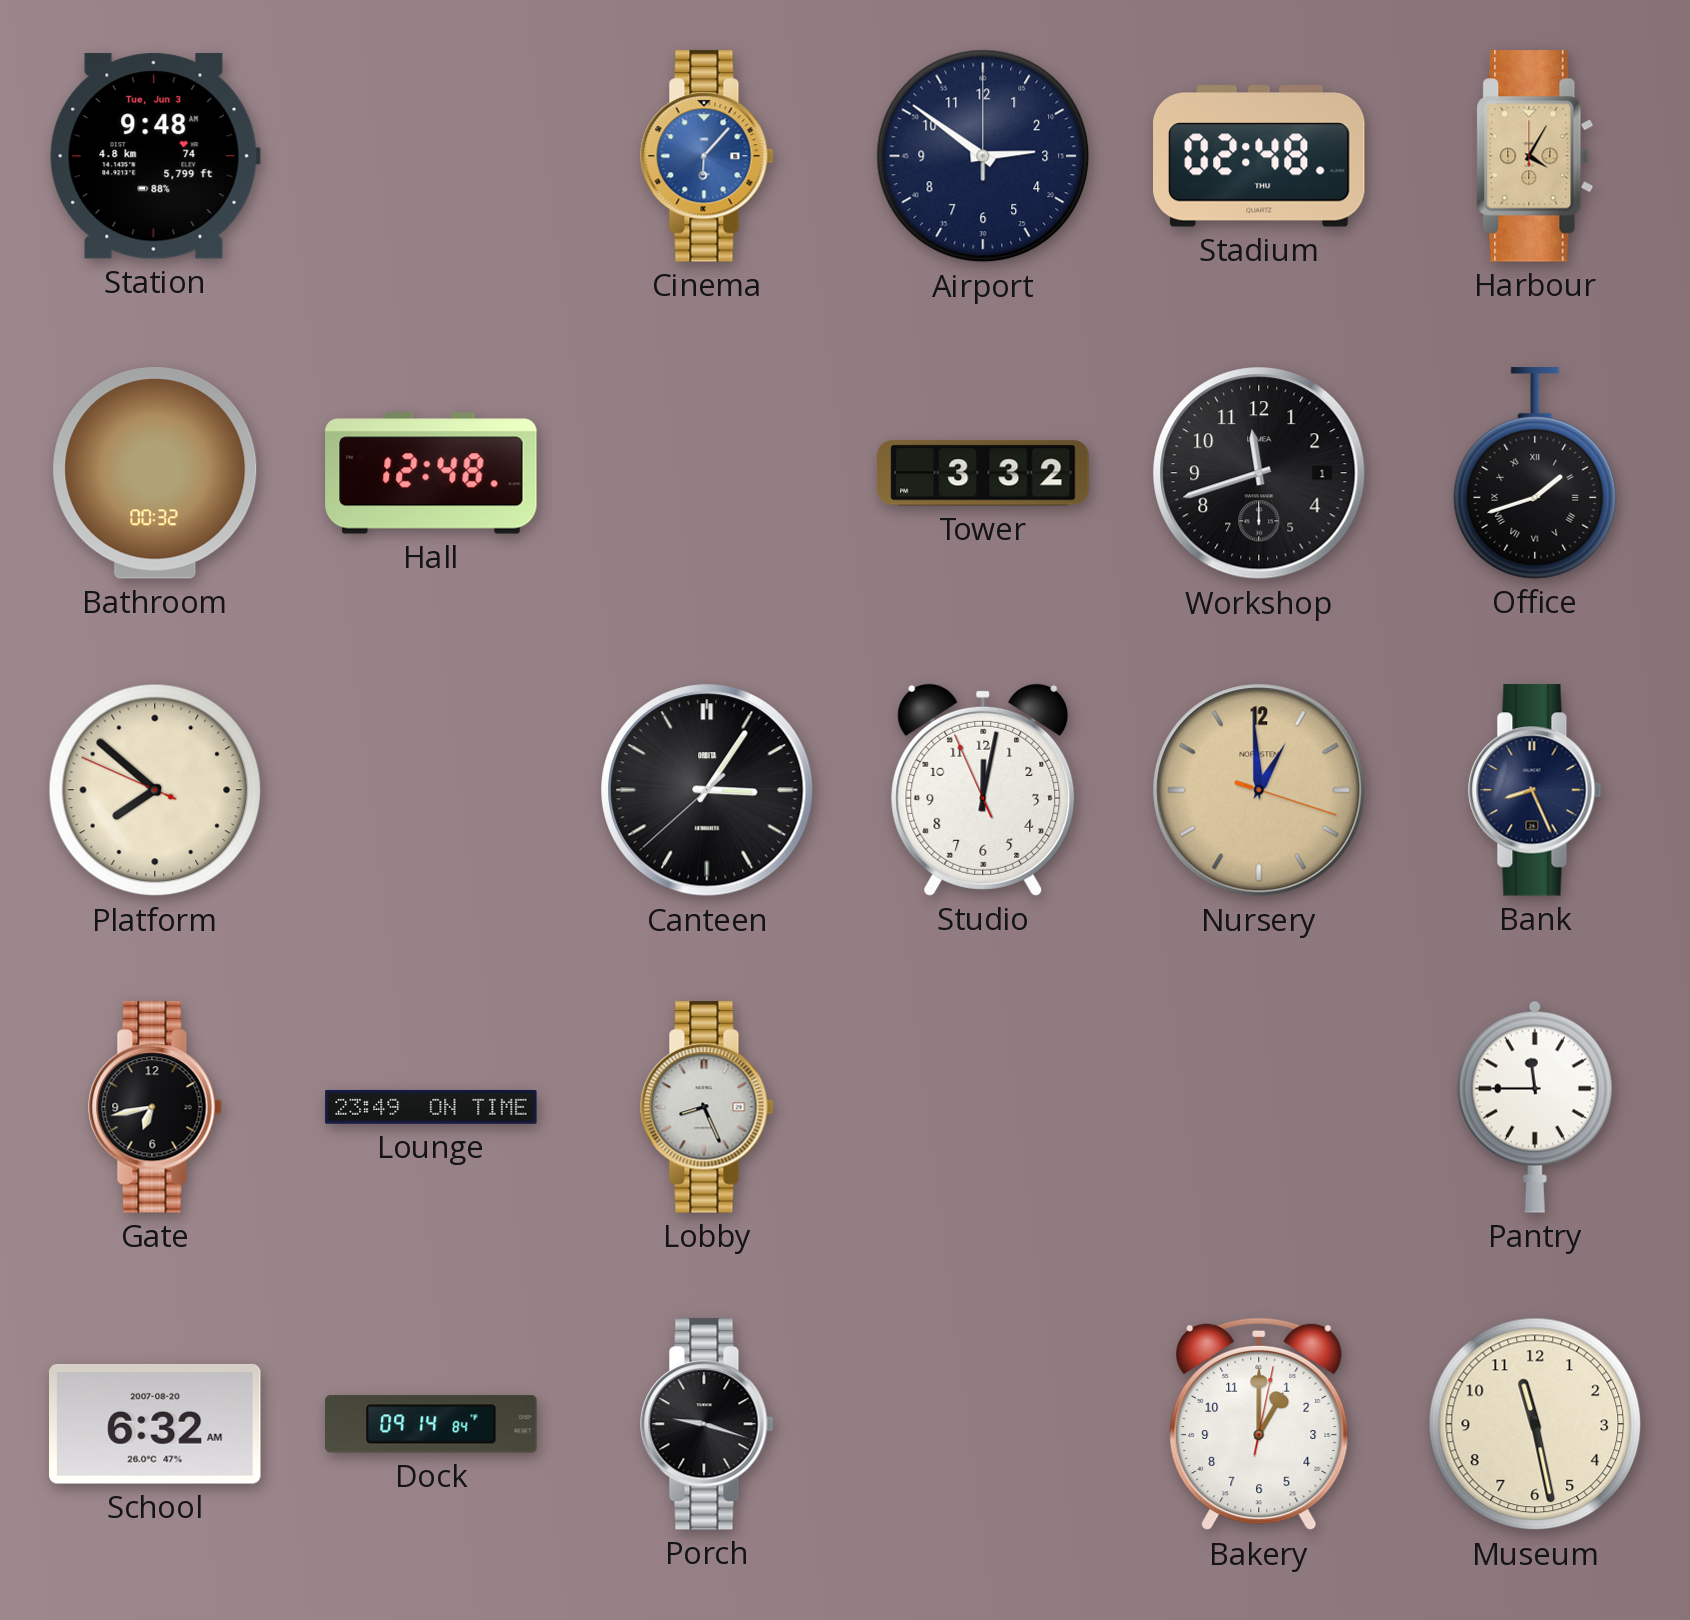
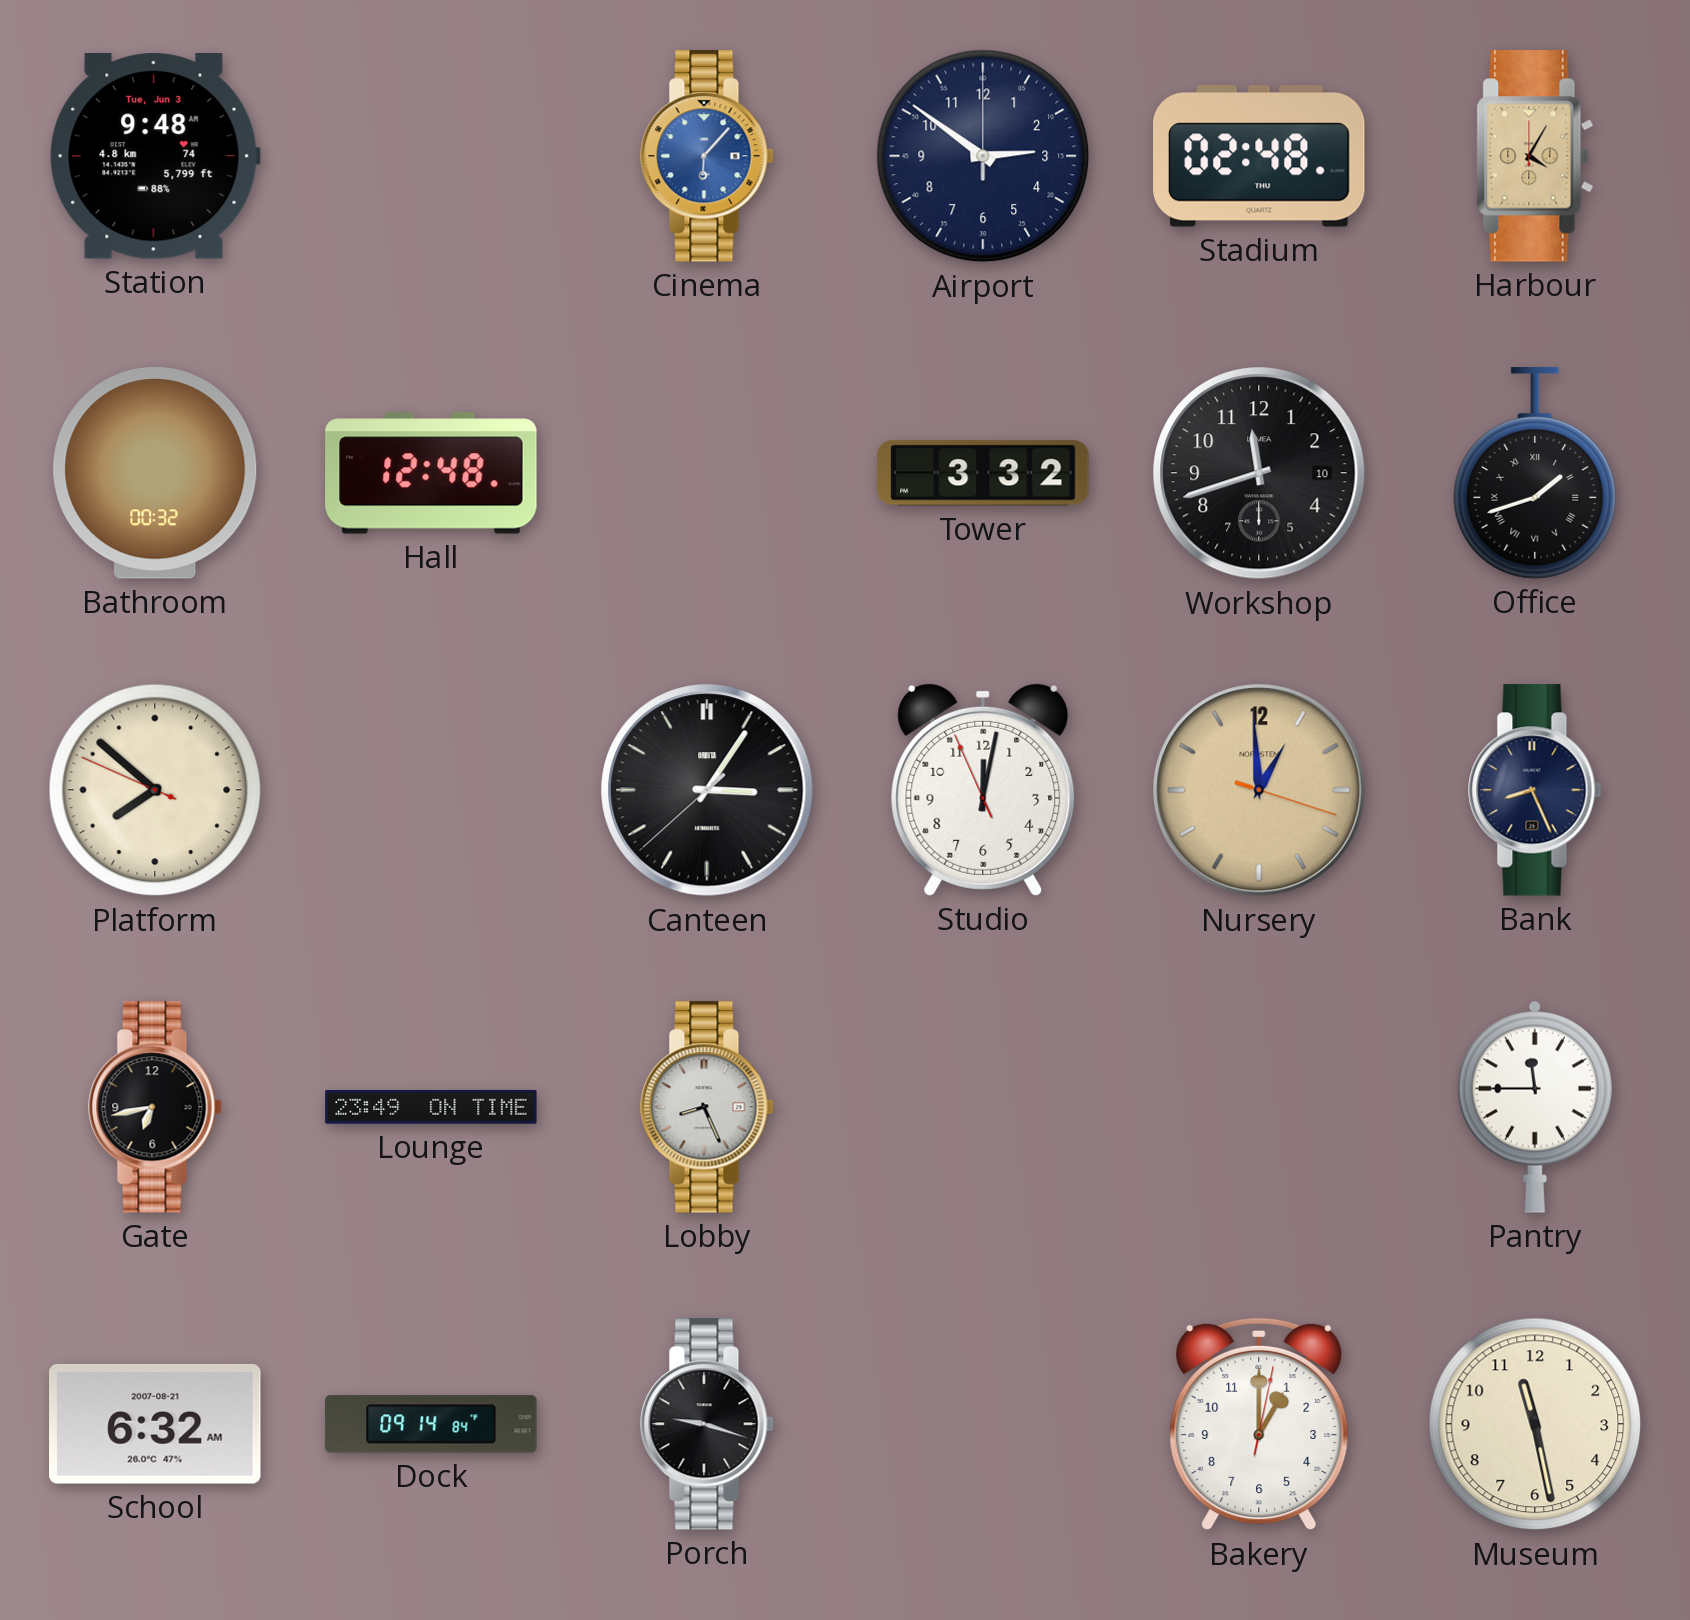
Workshop date: 1 -> 10
School date: 2007-08-20 -> 2007-08-21
